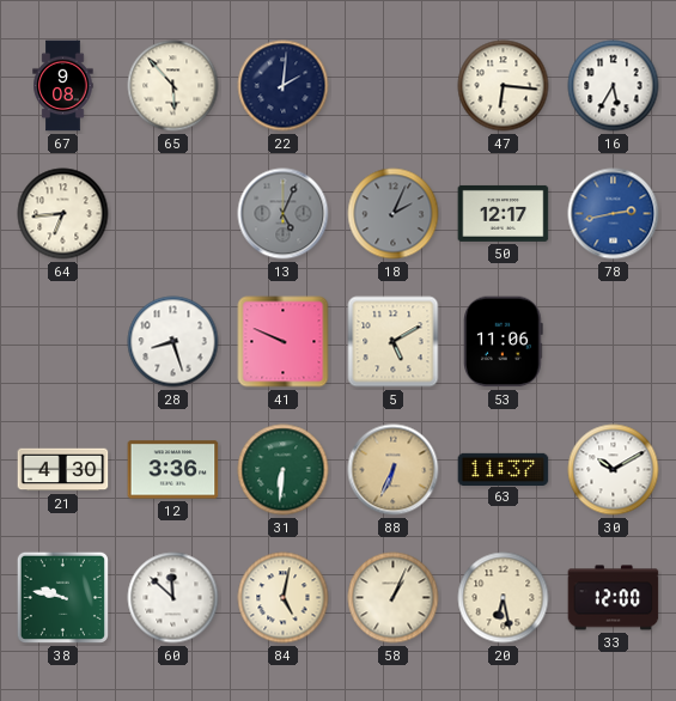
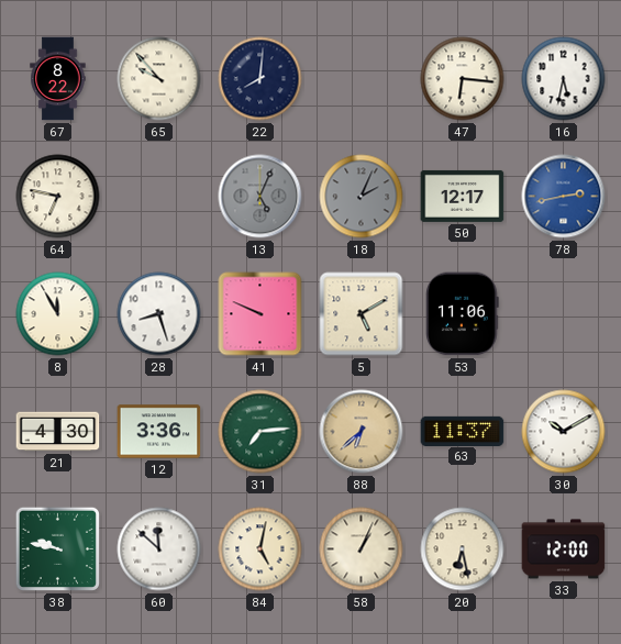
67: 9:08 -> 8:22
65: 5:53 -> 9:53
22: 2:01 -> 8:01
16: 5:35 -> 5:32
64: 6:44 -> 6:47
8: none -> 11:55
31: 6:31 -> 7:14
88: 6:34 -> 6:38
